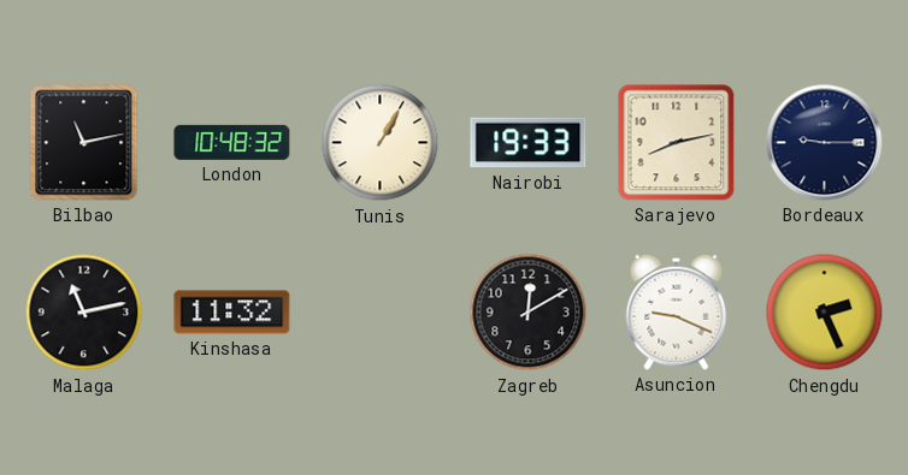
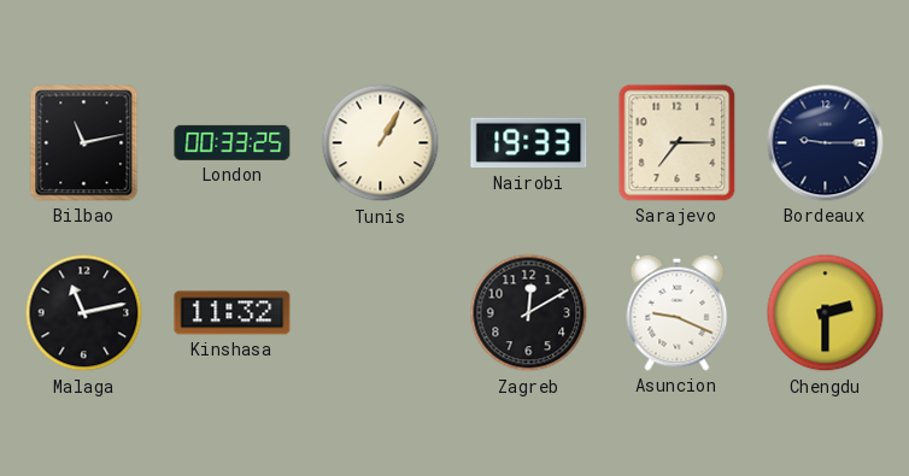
London: 10:48 -> 00:33
Sarajevo: 8:13 -> 7:15
Chengdu: 2:26 -> 2:30
